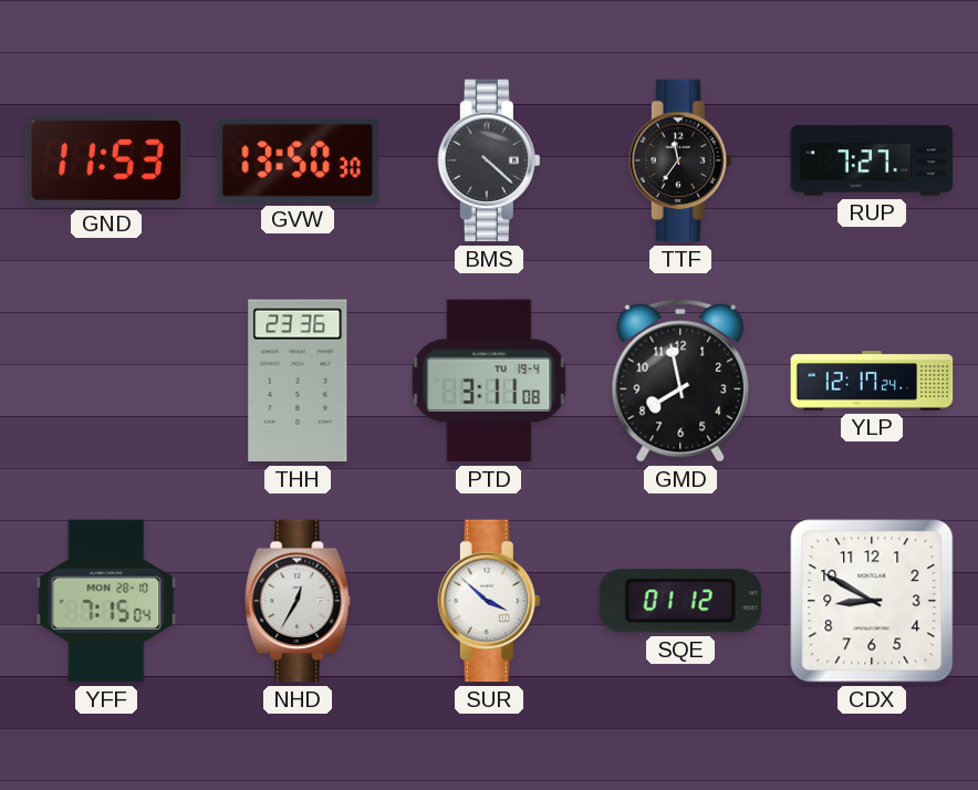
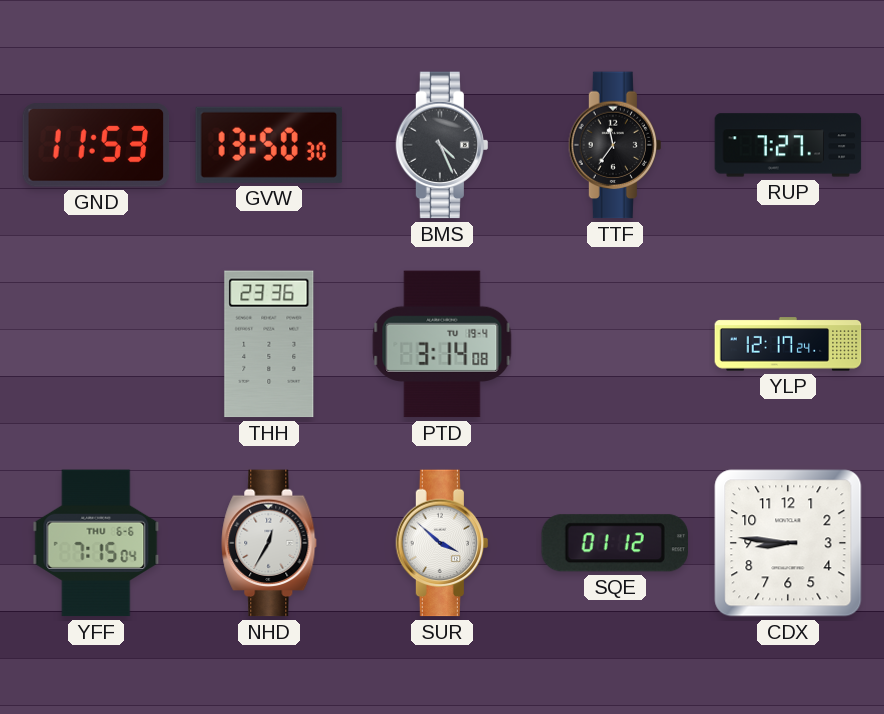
BMS: 4:22 -> 4:26
PTD: 3:11 -> 3:14
GMD: 7:58 -> none
YFF date: MON 28-10 -> THU 6-6
CDX: 8:50 -> 8:46
